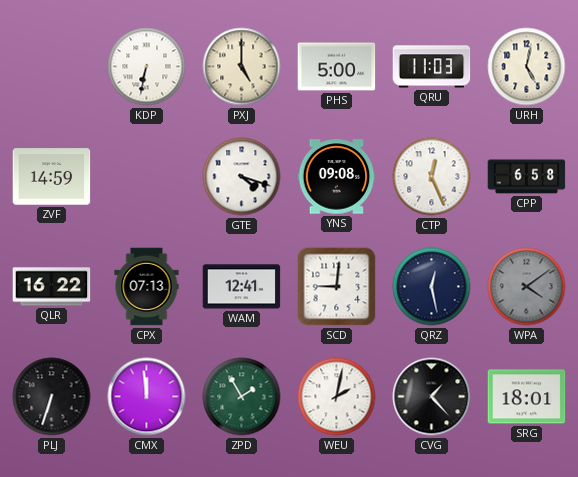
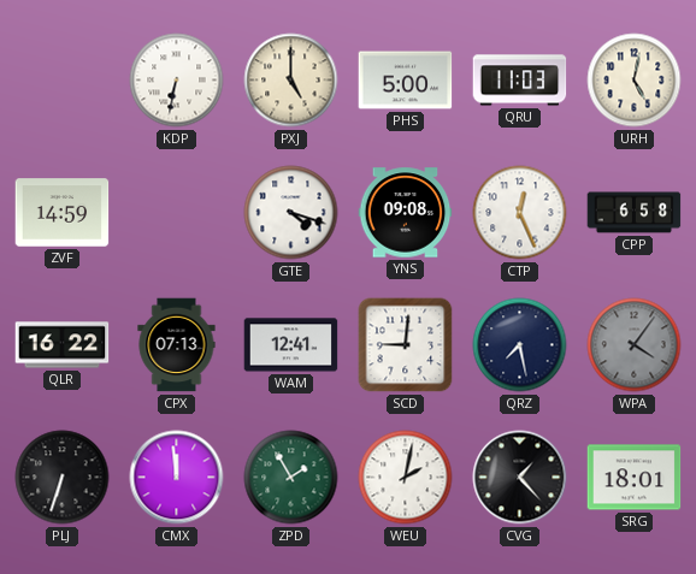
QRZ: 12:28 -> 7:28
WPA: 4:09 -> 4:06
